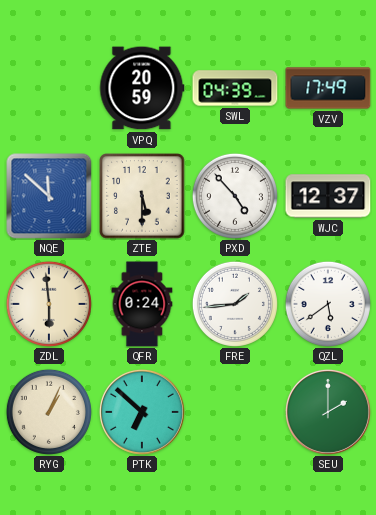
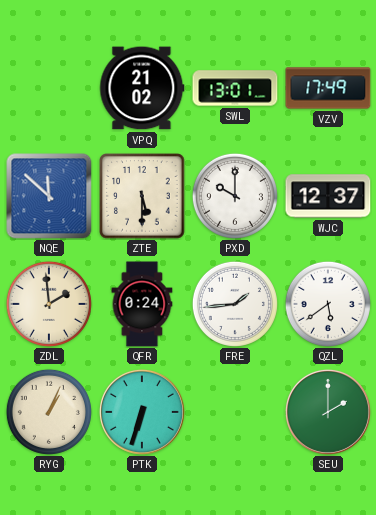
VPQ: 20:59 -> 21:02
SWL: 04:39 -> 13:01
PXD: 4:53 -> 10:00
ZDL: 5:59 -> 1:59
PTK: 6:52 -> 6:33
